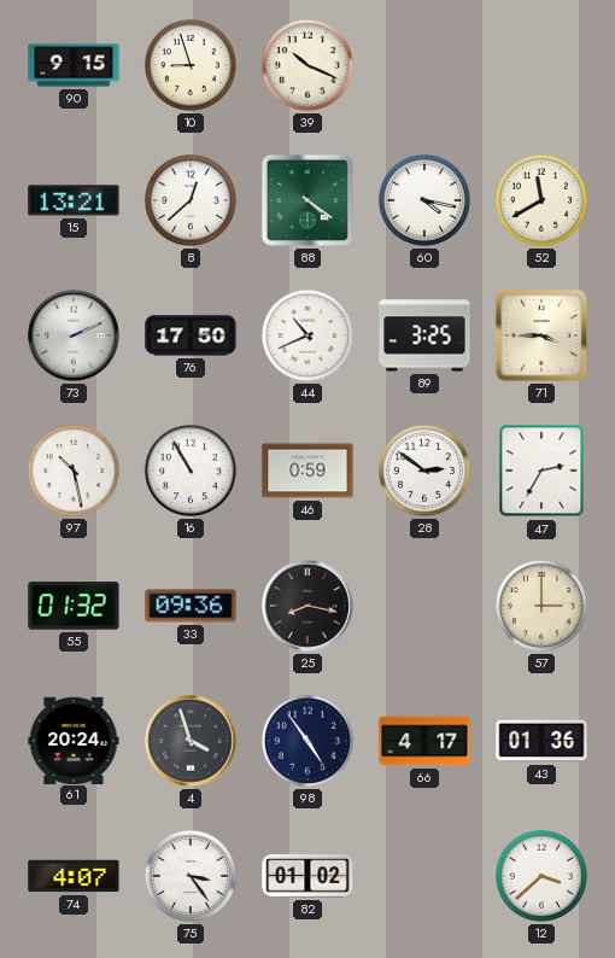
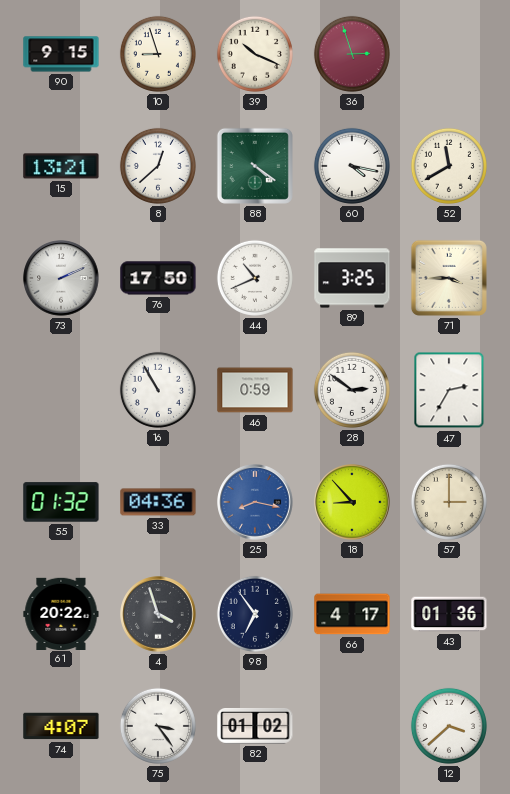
36: none -> 2:57
97: 10:28 -> none
33: 09:36 -> 04:36
25 dial: black -> blue
18: none -> 8:53
61: 20:24 -> 20:22
98: 4:54 -> 6:54
